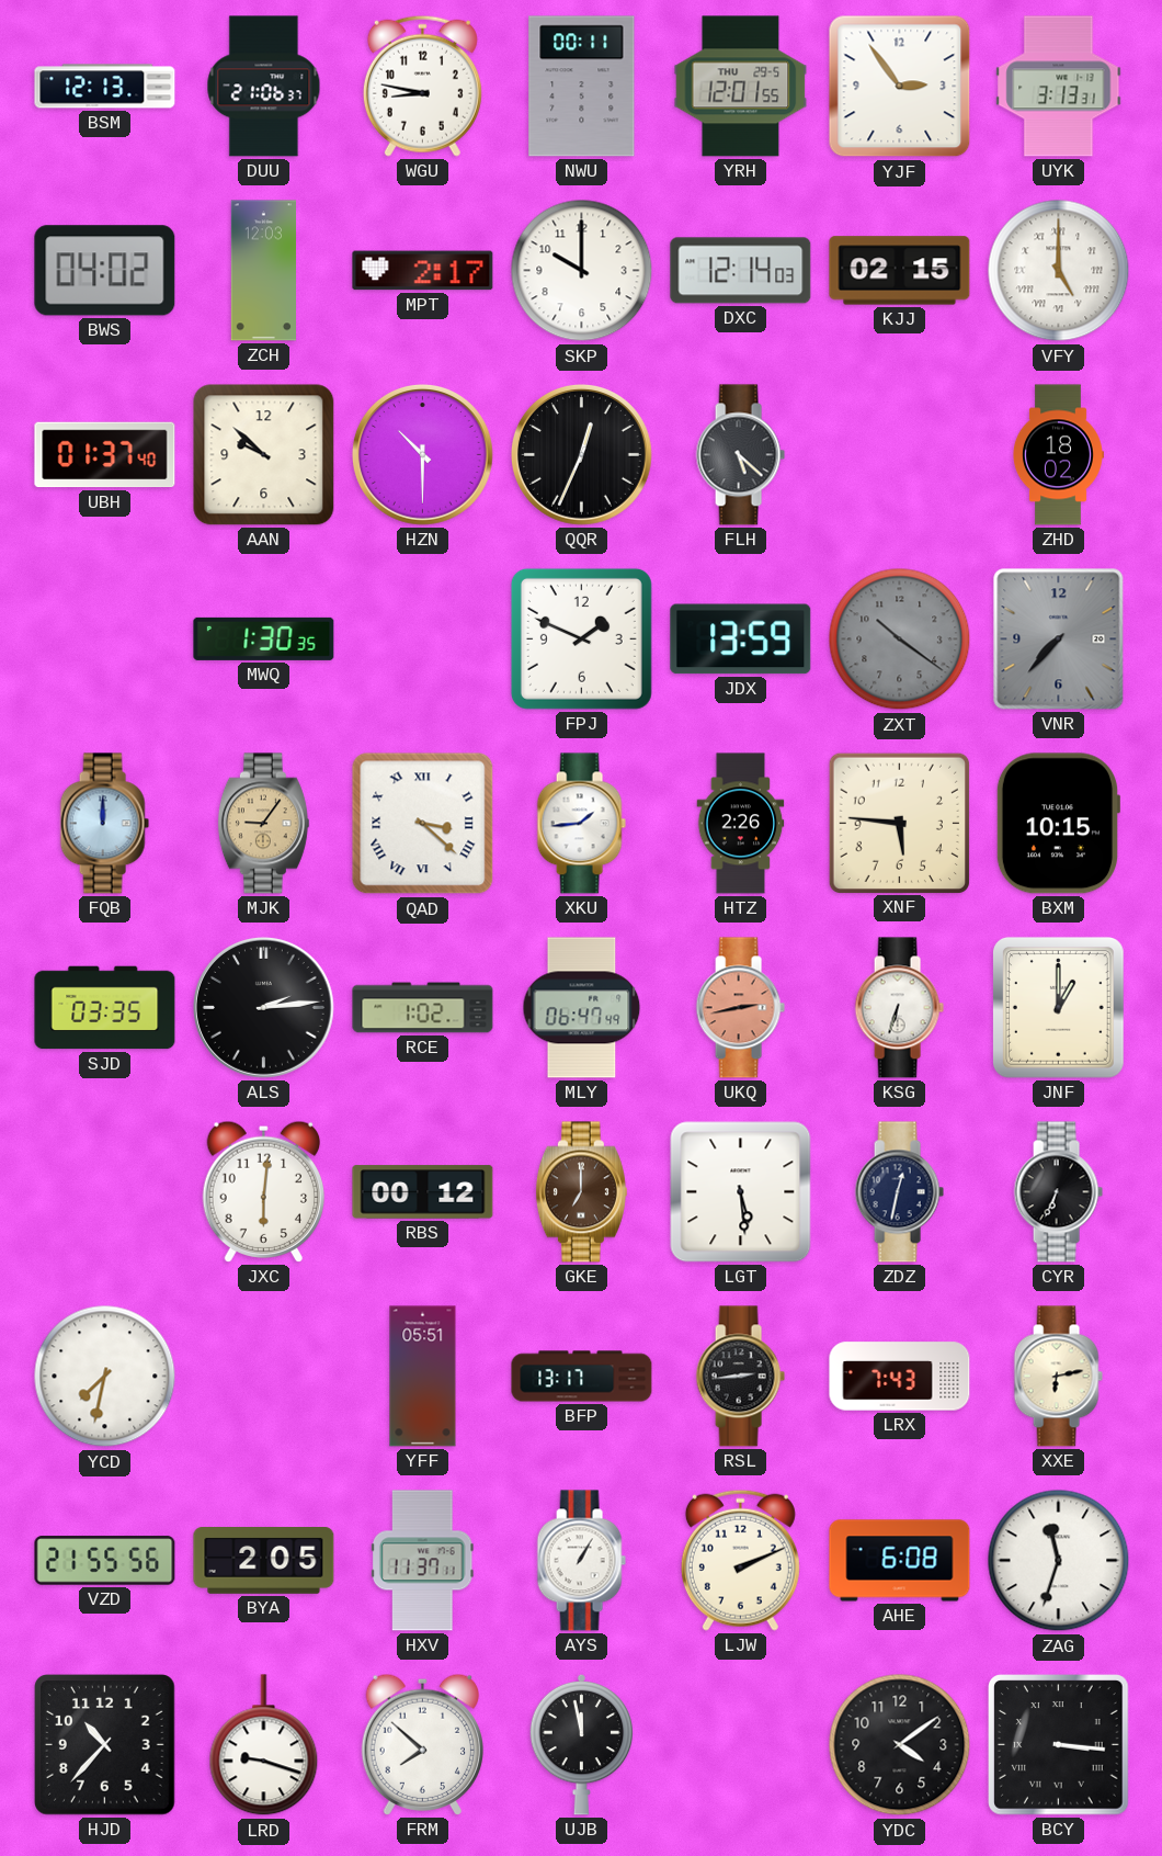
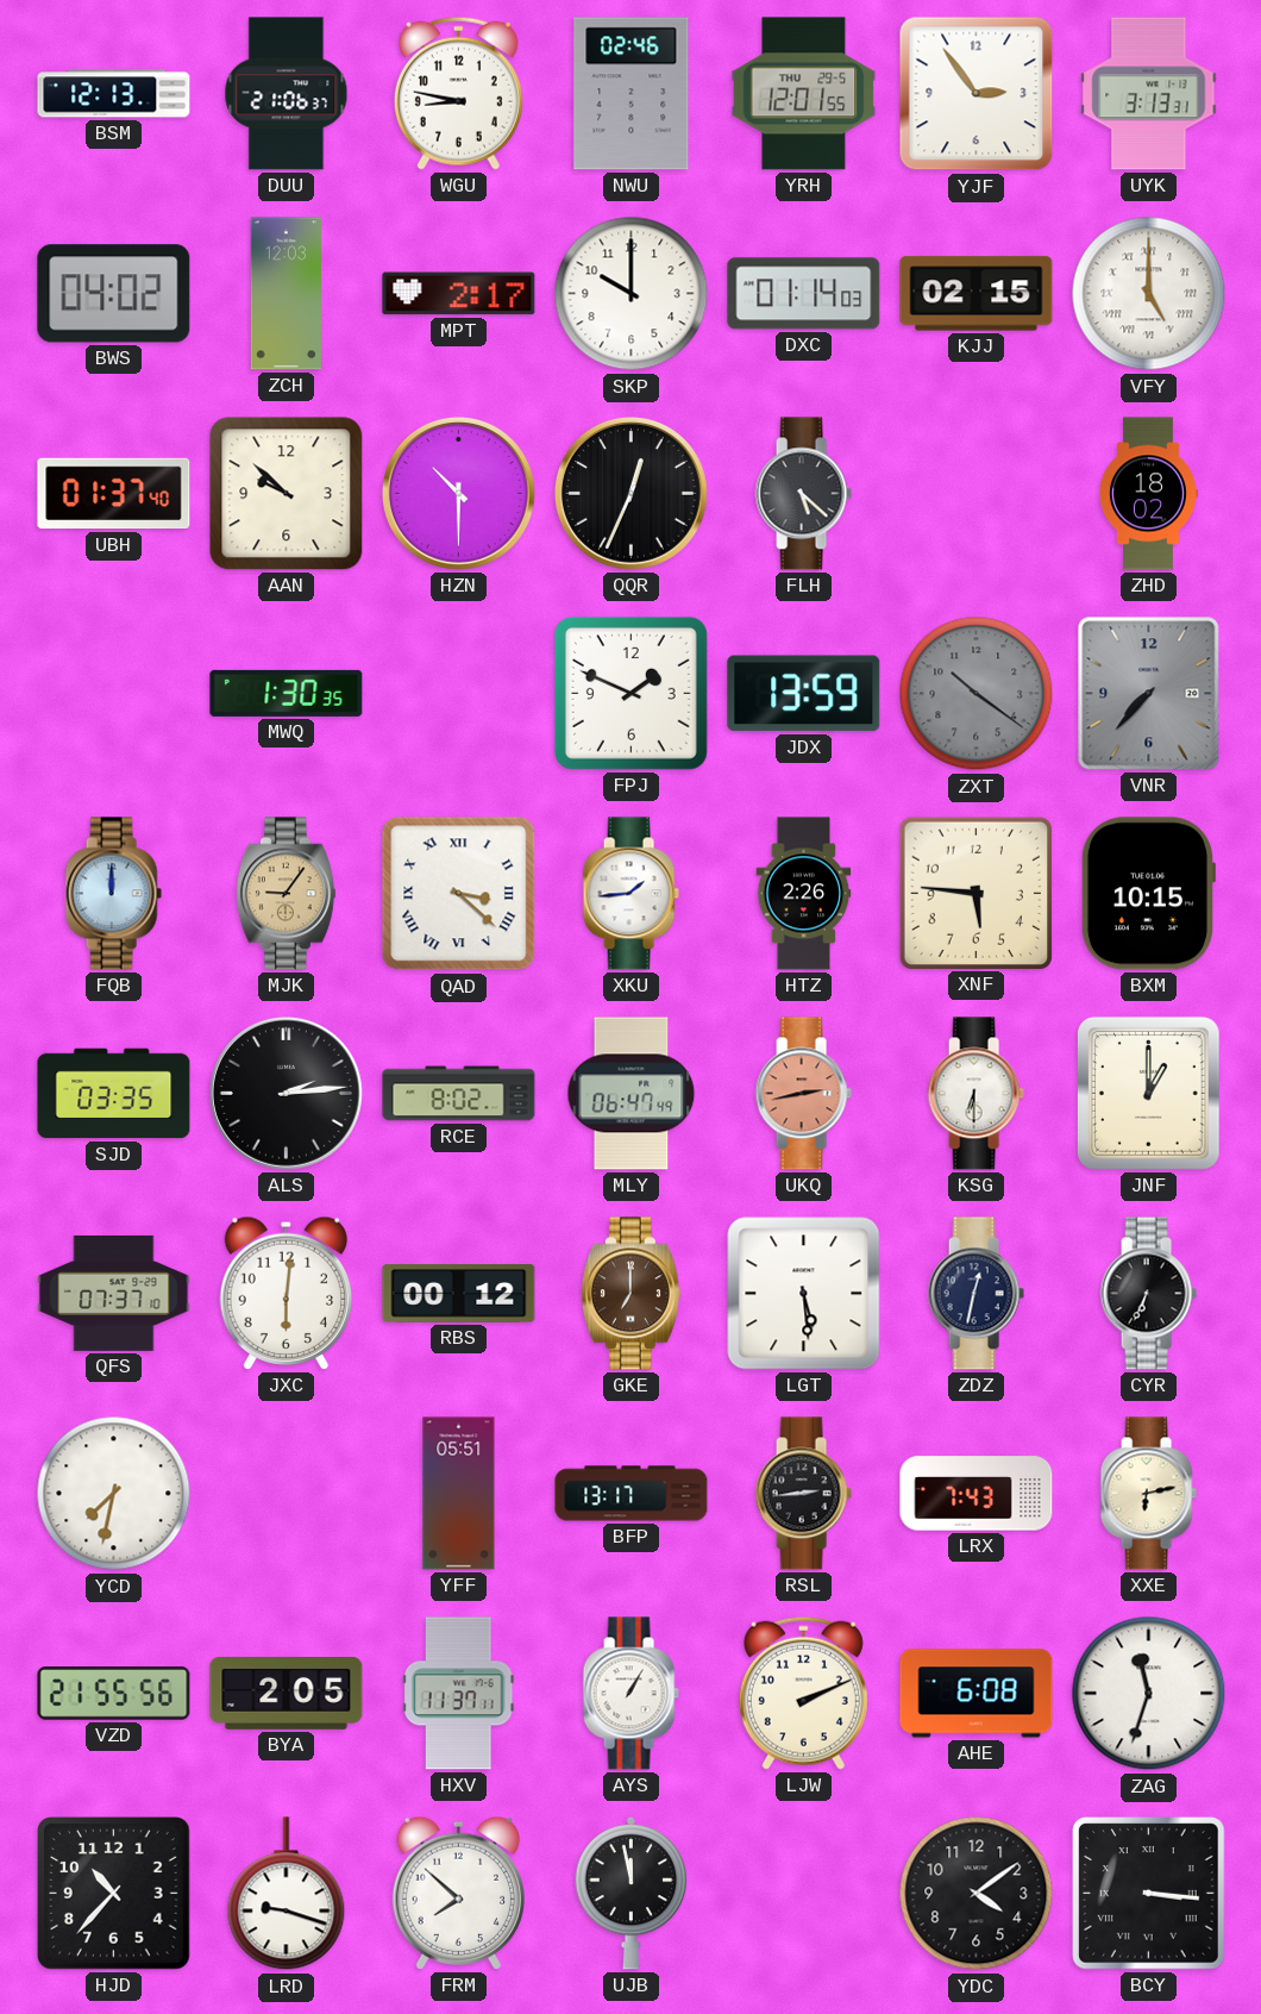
NWU: 00:11 -> 02:46
DXC: 12:14 -> 01:14
RCE: 1:02 -> 8:02
KSG: 6:33 -> 6:30
QFS: none -> 07:37
